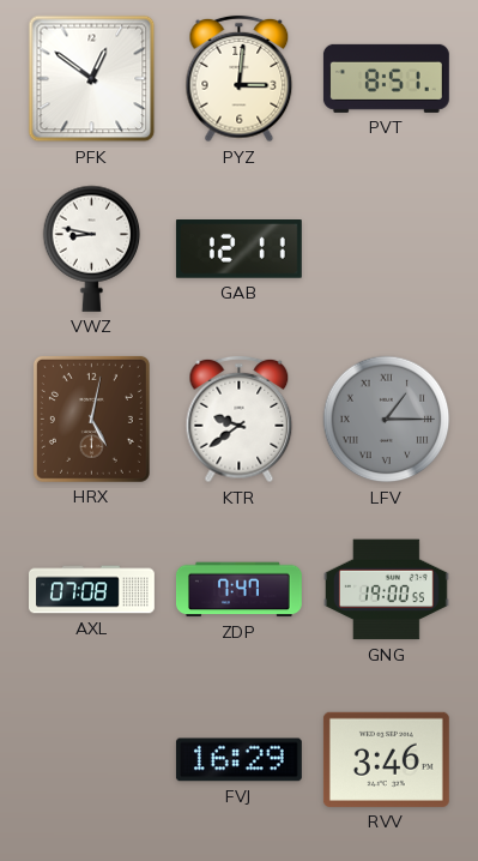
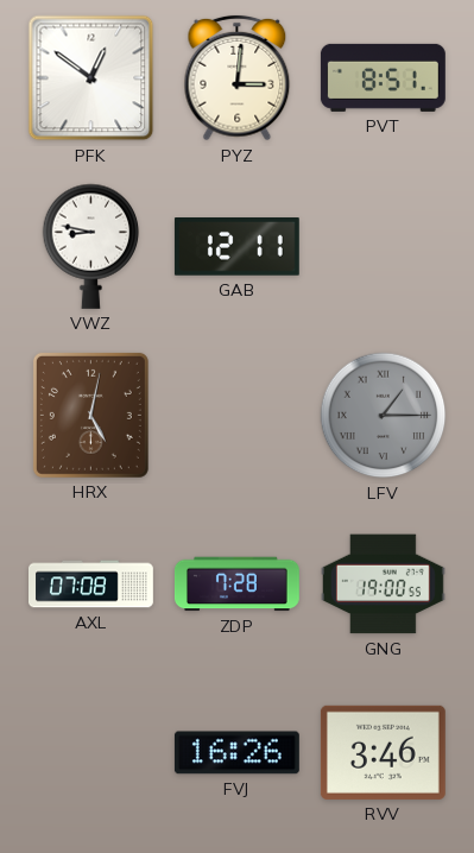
KTR: 9:39 -> none
ZDP: 7:47 -> 7:28
FVJ: 16:29 -> 16:26
